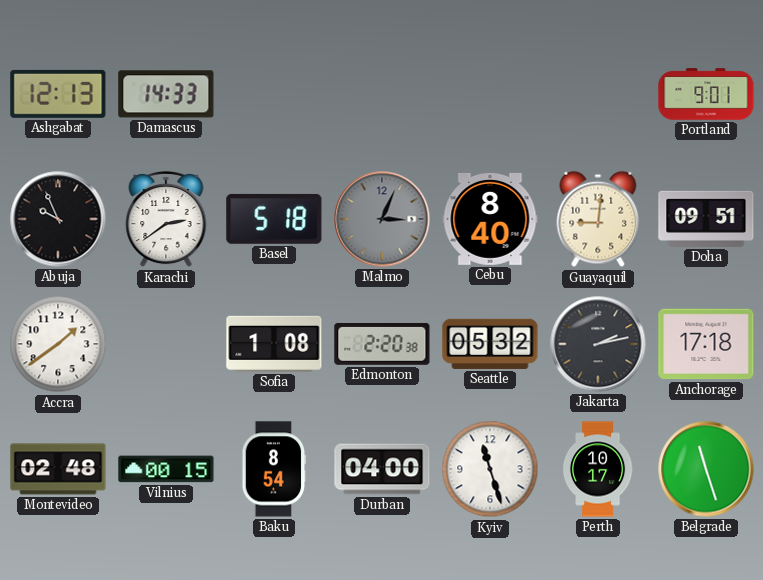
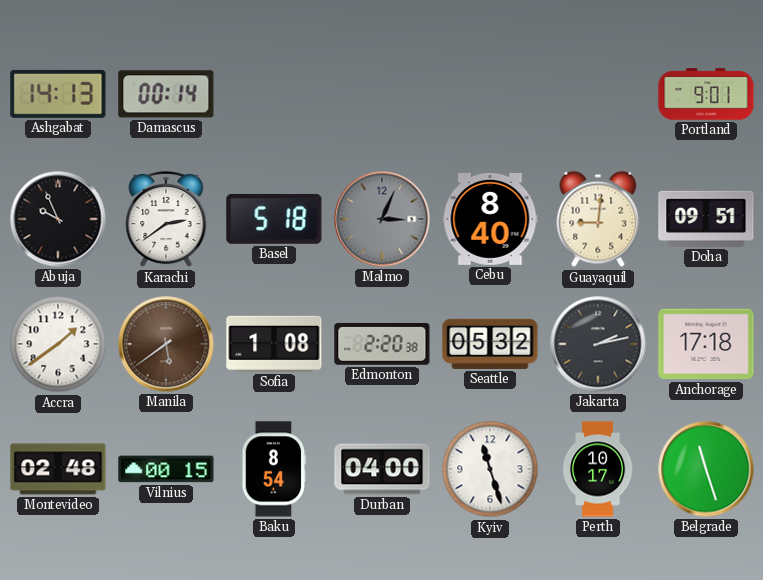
Ashgabat: 12:13 -> 14:13
Damascus: 14:33 -> 00:14
Manila: none -> 5:39
